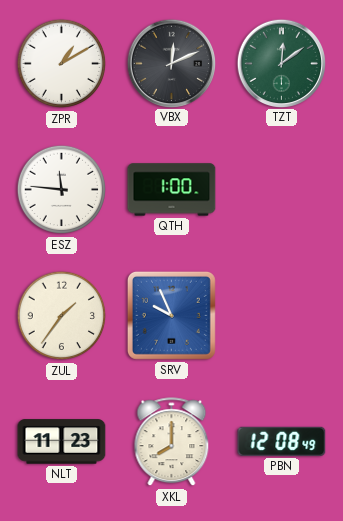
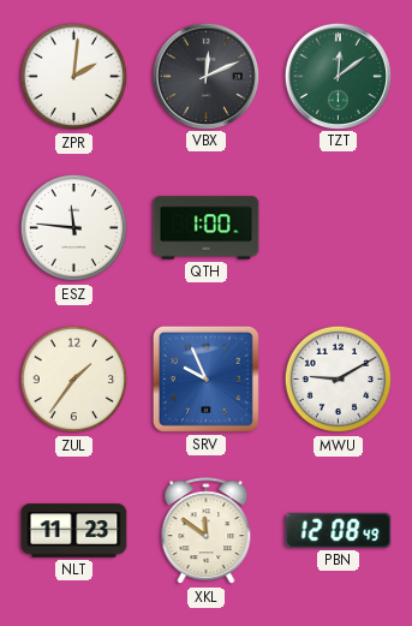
ZPR: 1:10 -> 2:01
MWU: none -> 9:10
XKL: 8:00 -> 11:51
